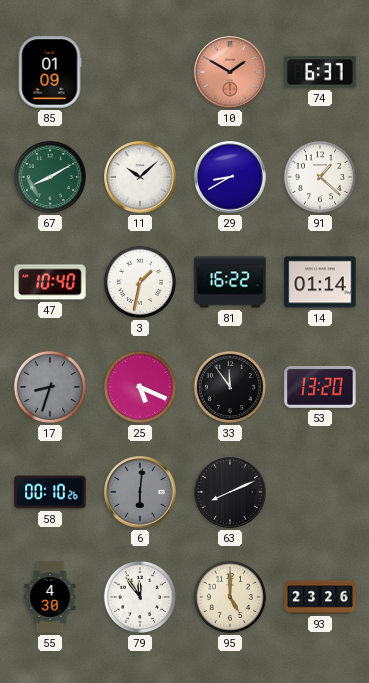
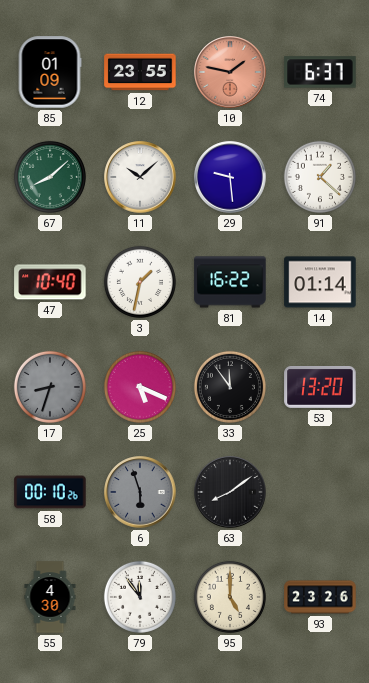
12: none -> 23:55
10: 1:50 -> 1:47
67: 8:10 -> 8:08
29: 8:40 -> 9:29
6: 6:01 -> 5:57
63: 8:11 -> 8:09
